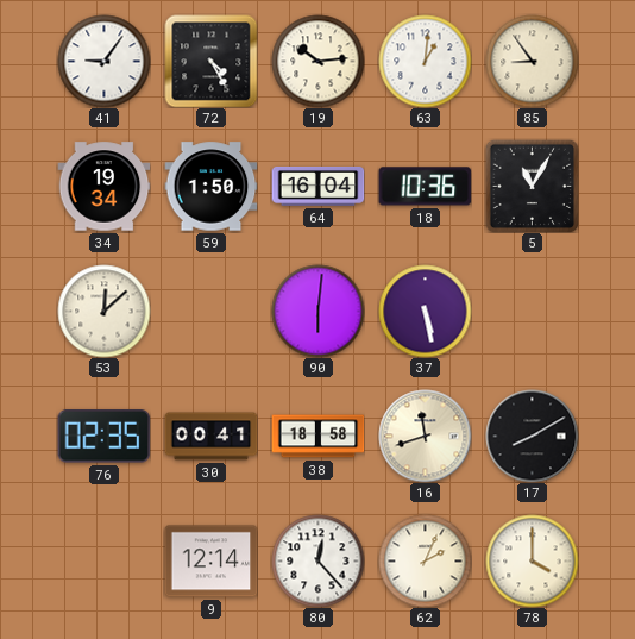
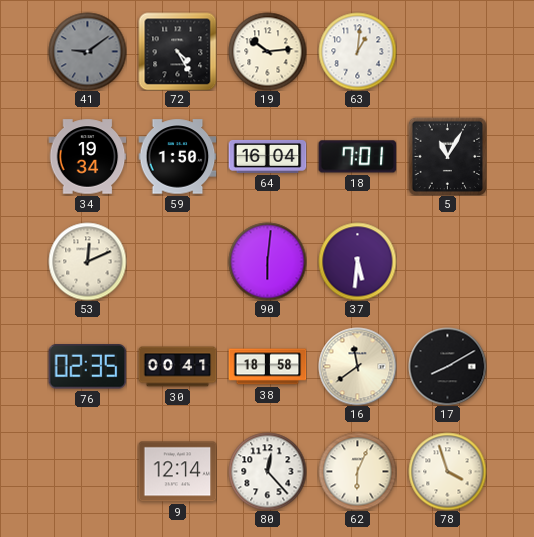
41: 9:06 -> 9:09
41 dial: white -> grey
85: 8:54 -> none
18: 10:36 -> 7:01
53: 12:08 -> 12:11
37: 5:28 -> 5:31
16: 11:42 -> 11:39
62: 2:04 -> 6:04
78: 4:00 -> 3:57
